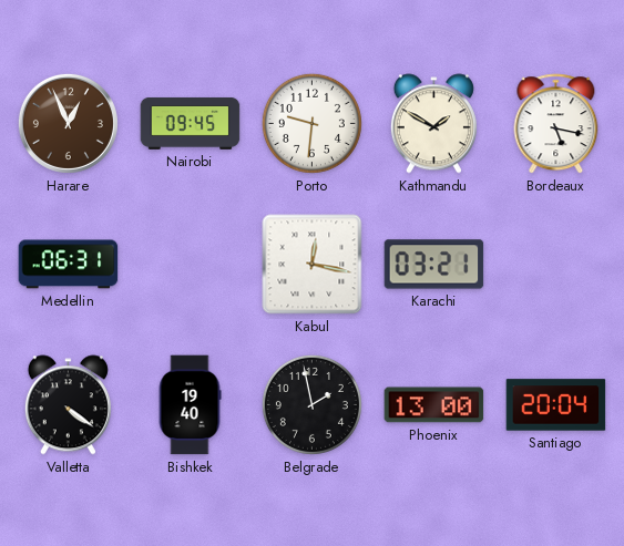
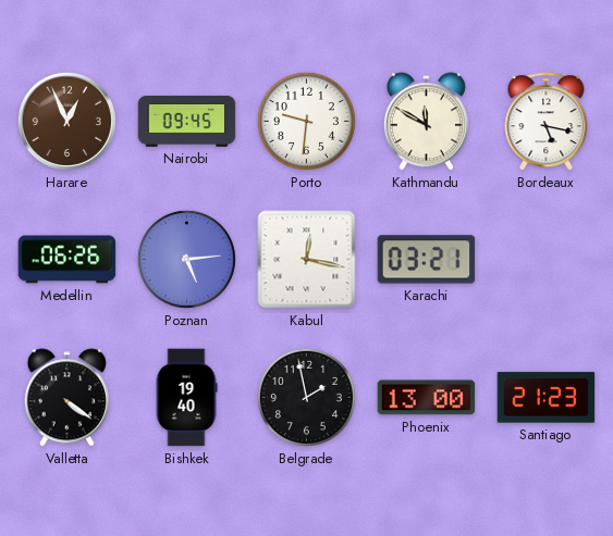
Kathmandu: 1:50 -> 11:50
Medellin: 06:31 -> 06:26
Poznan: none -> 5:14
Santiago: 20:04 -> 21:23
